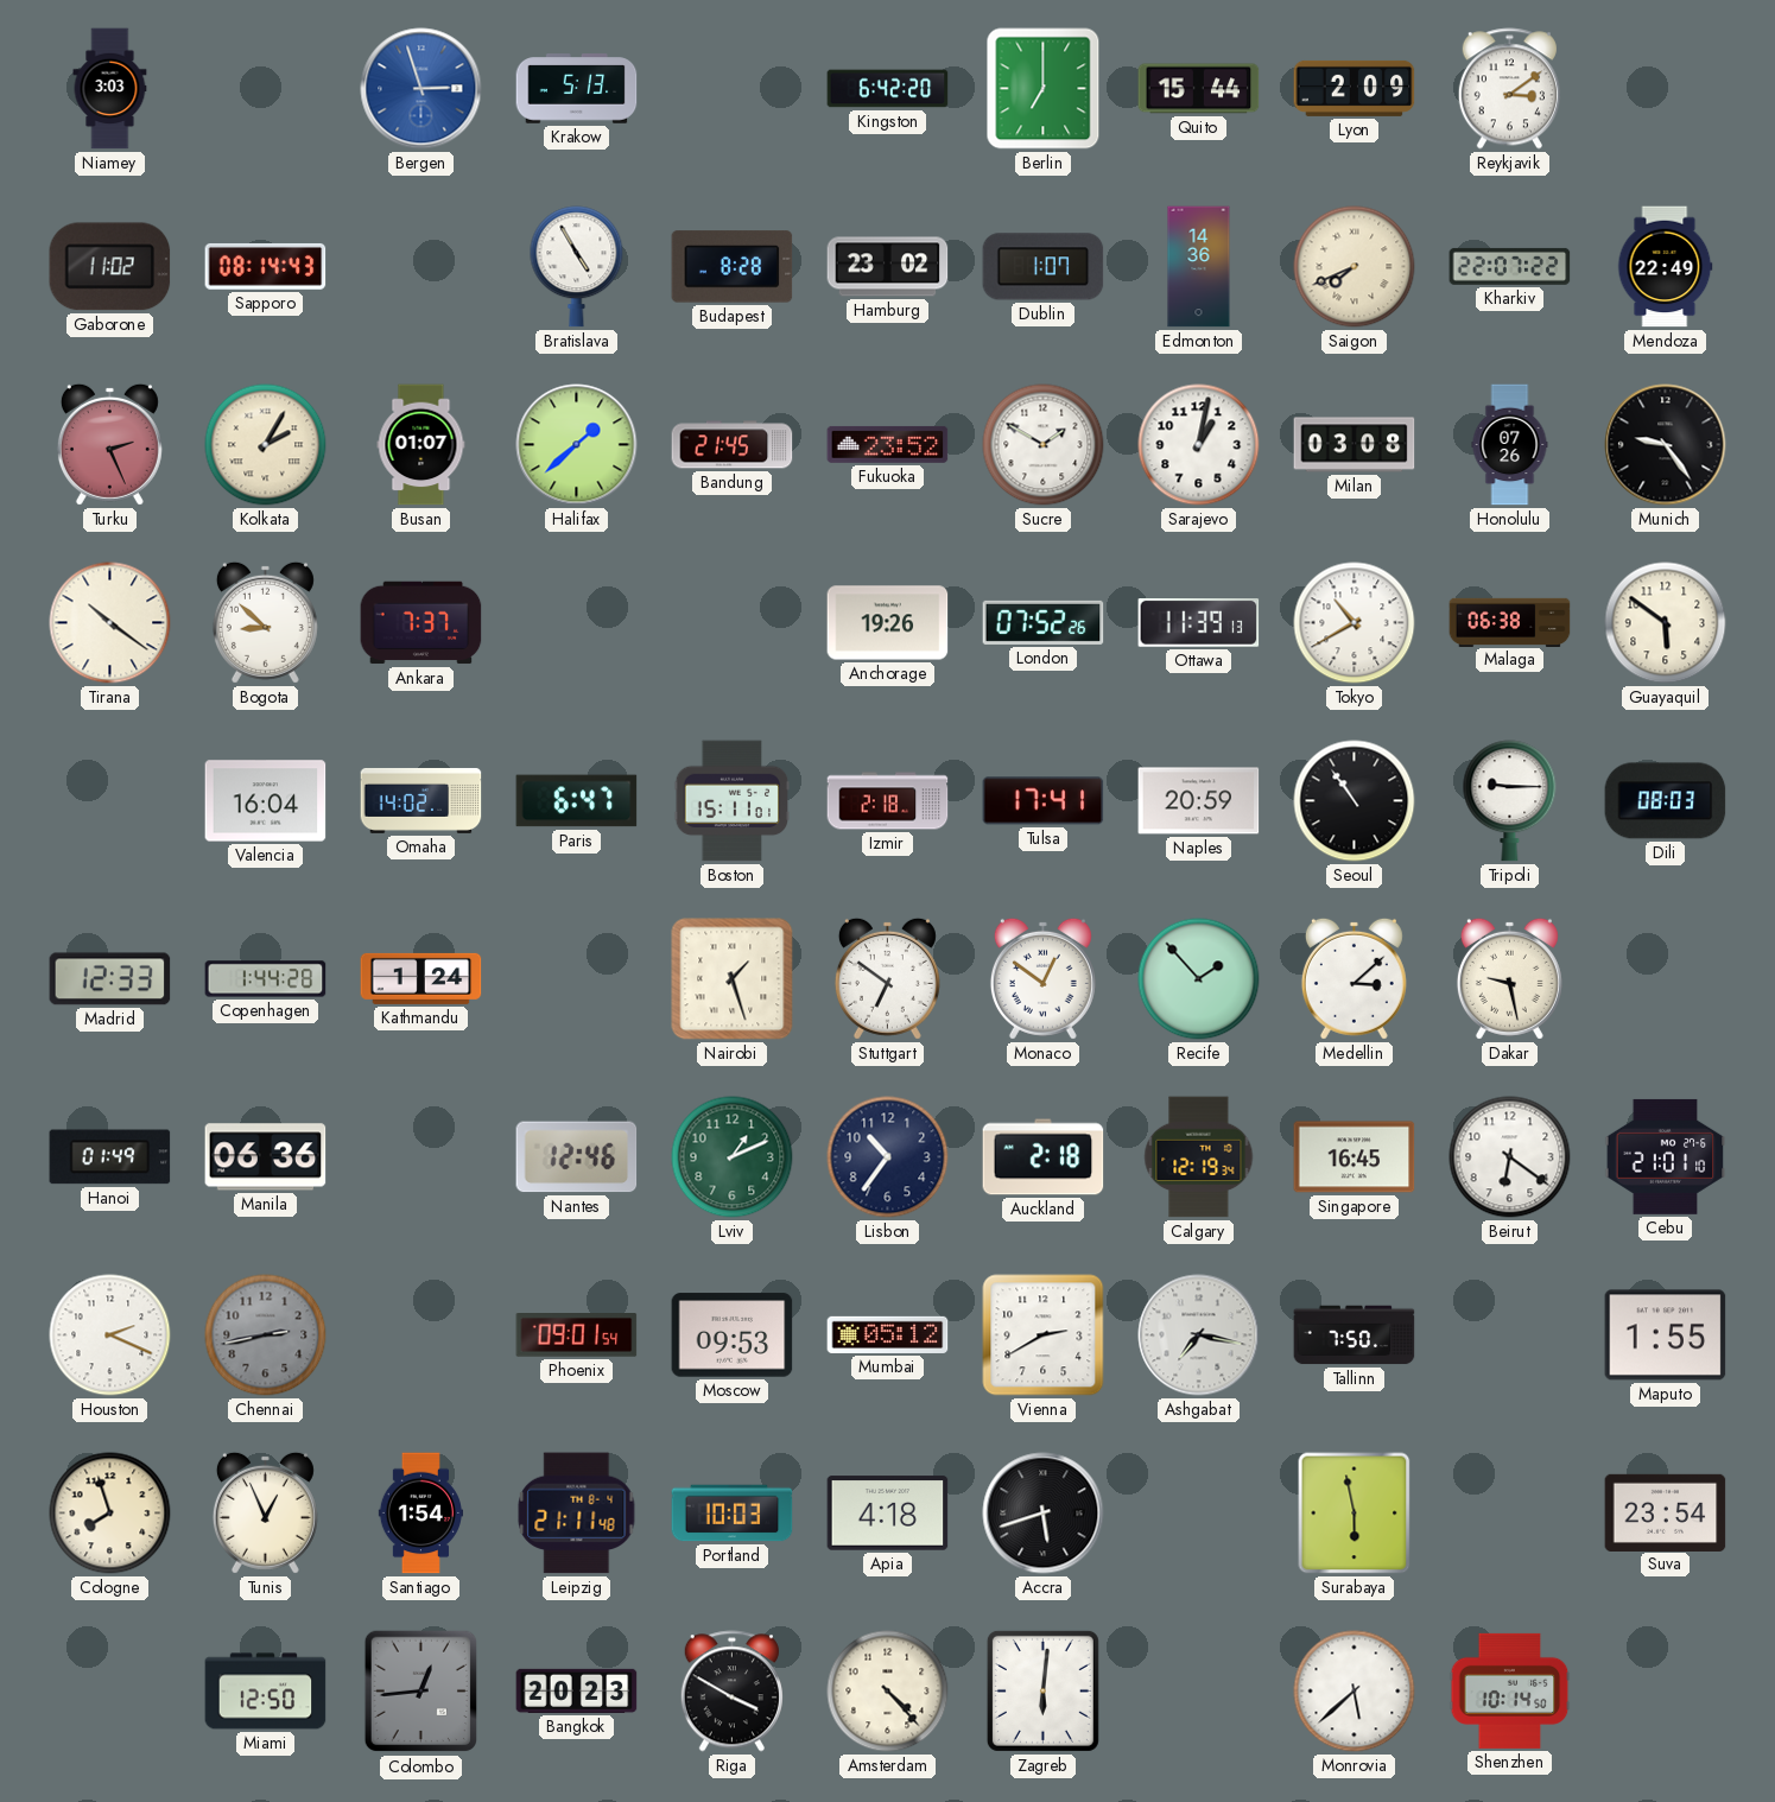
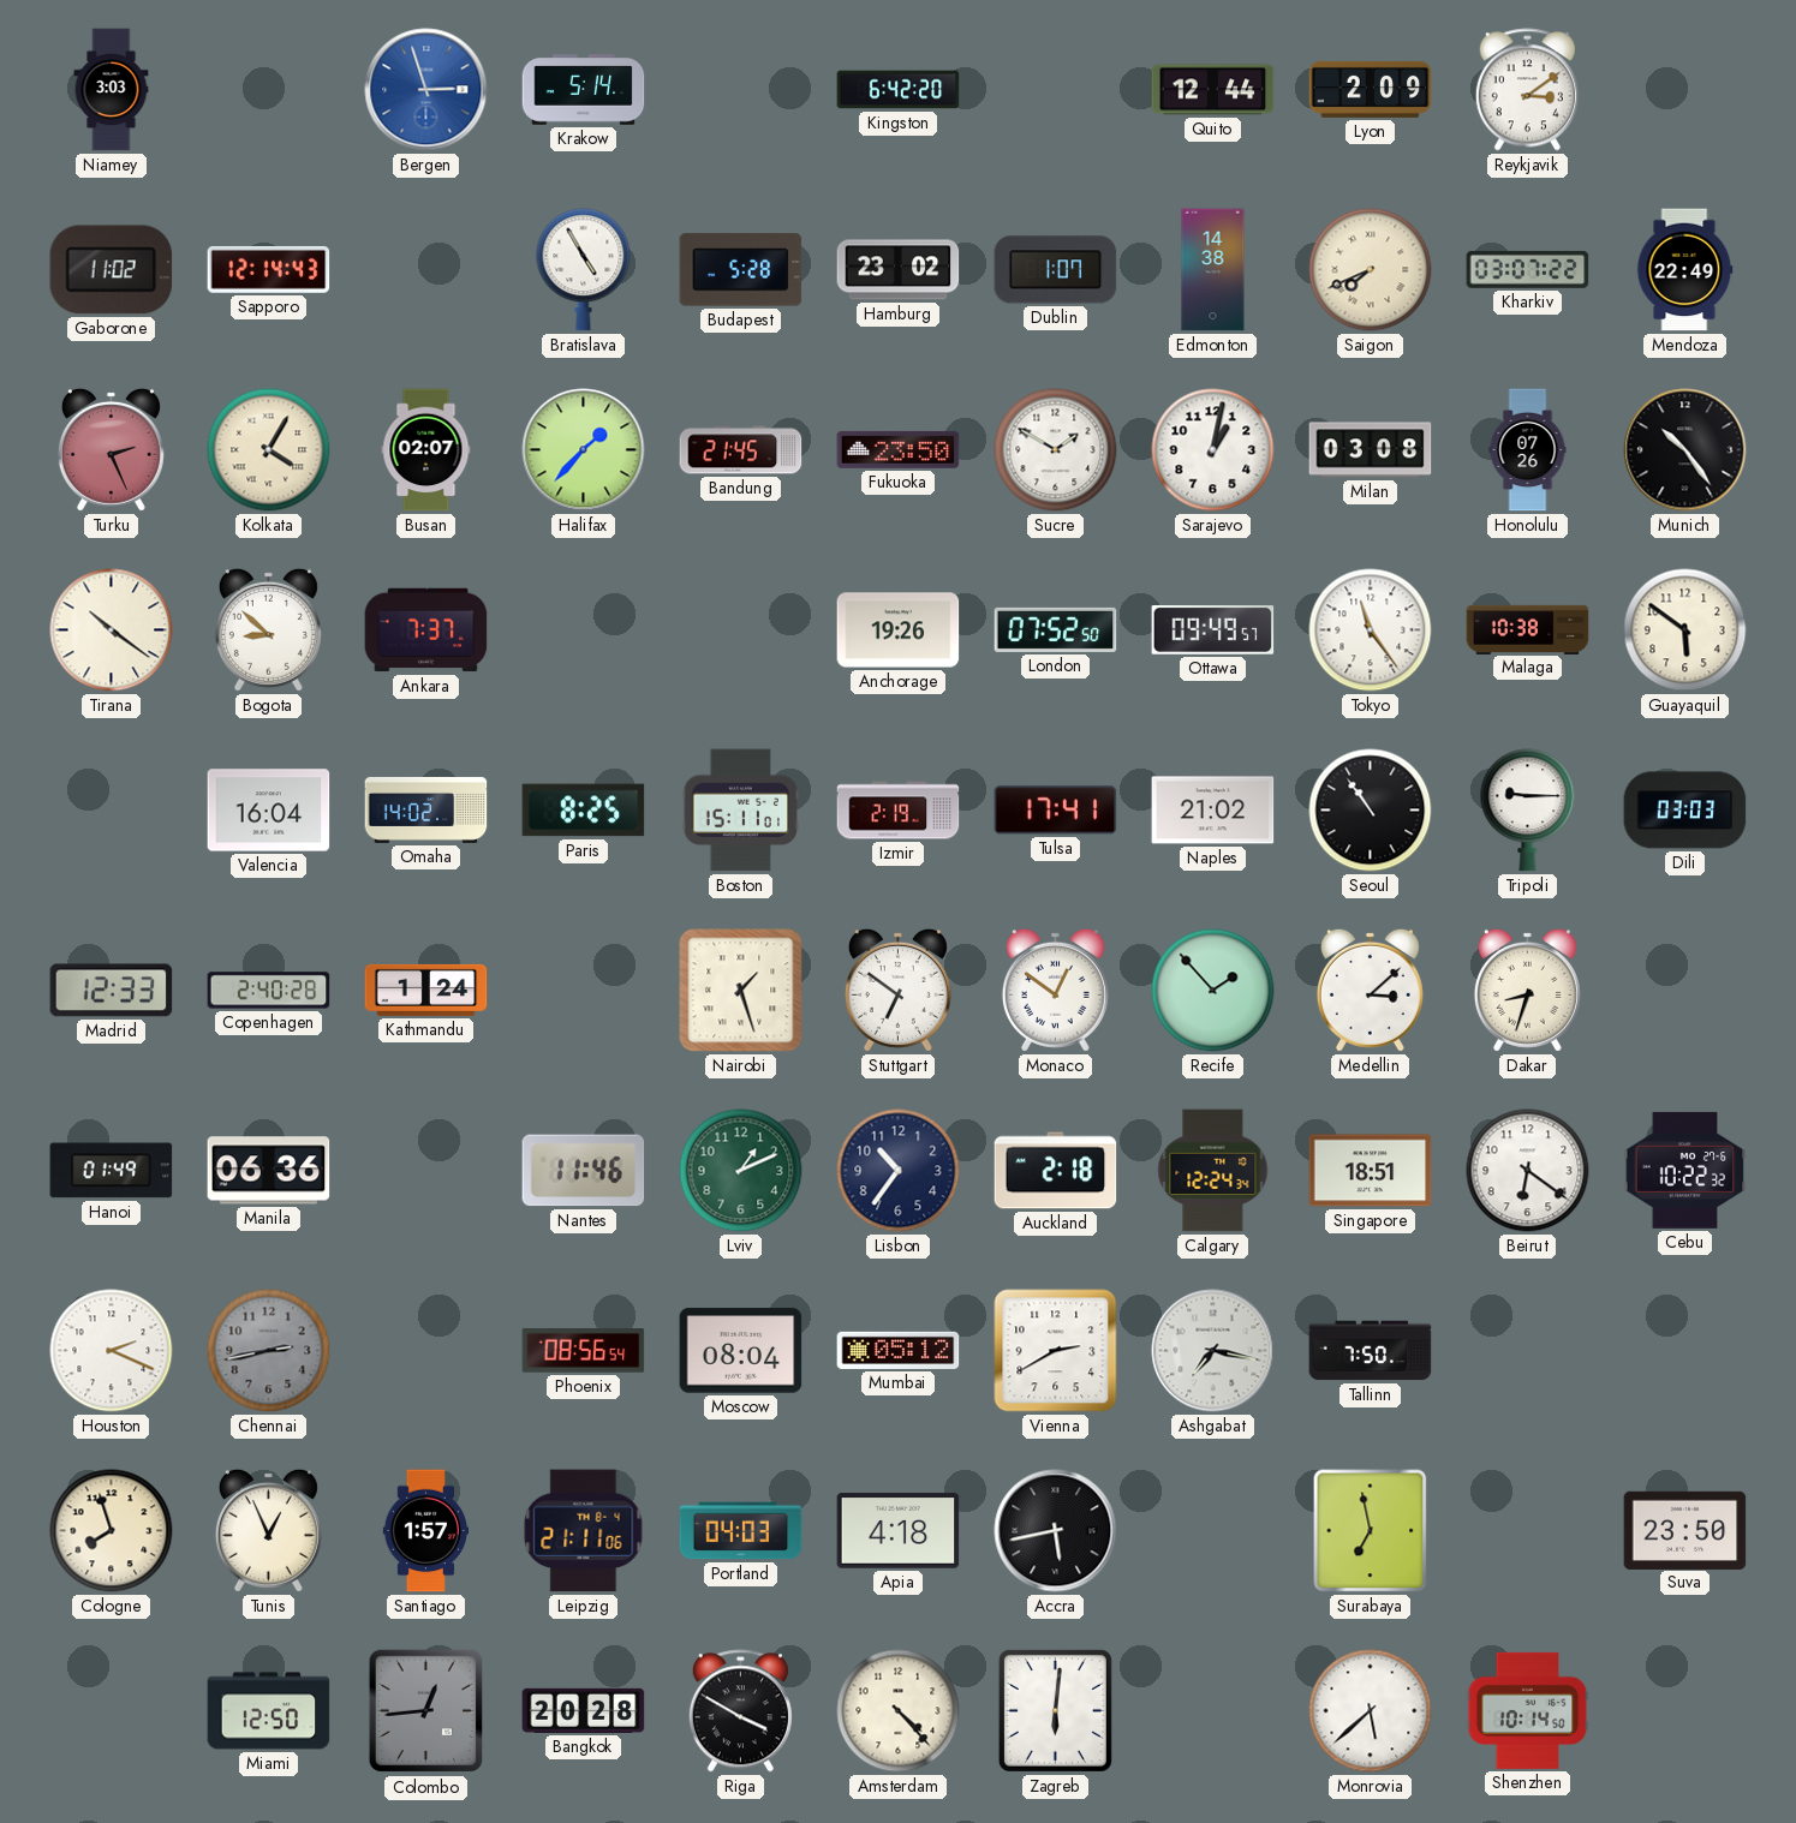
Krakow: 5:13 -> 5:14
Berlin: 7:00 -> none
Quito: 15:44 -> 12:44
Sapporo: 08:14 -> 12:14
Budapest: 8:28 -> 5:28
Edmonton: 14:36 -> 14:38
Kharkiv: 22:07 -> 03:07
Kolkata: 2:05 -> 4:05
Busan: 01:07 -> 02:07
Halifax: 1:38 -> 1:37
Fukuoka: 23:52 -> 23:50
Munich: 9:24 -> 10:24
London: 07:52:26 -> 07:52:50
Ottawa: 11:39 -> 09:49
Tokyo: 10:40 -> 11:24
Malaga: 06:38 -> 10:38
Paris: 6:47 -> 8:25
Izmir: 2:18 -> 2:19
Naples: 20:59 -> 21:02
Dili: 08:03 -> 03:03
Copenhagen: 1:44 -> 2:40
Dakar: 9:28 -> 8:33
Nantes: 12:46 -> 11:46
Calgary: 12:19 -> 12:24
Singapore: 16:45 -> 18:51
Cebu: 21:01 -> 10:22
Phoenix: 09:01 -> 08:56
Moscow: 09:53 -> 08:04
Maputo: 1:55 -> none
Santiago: 1:54 -> 1:57
Leipzig: 21:11:48 -> 21:11:06
Portland: 10:03 -> 04:03
Accra: 5:42 -> 5:43
Surabaya: 5:58 -> 6:58
Suva: 23:54 -> 23:50
Bangkok: 20:23 -> 20:28
